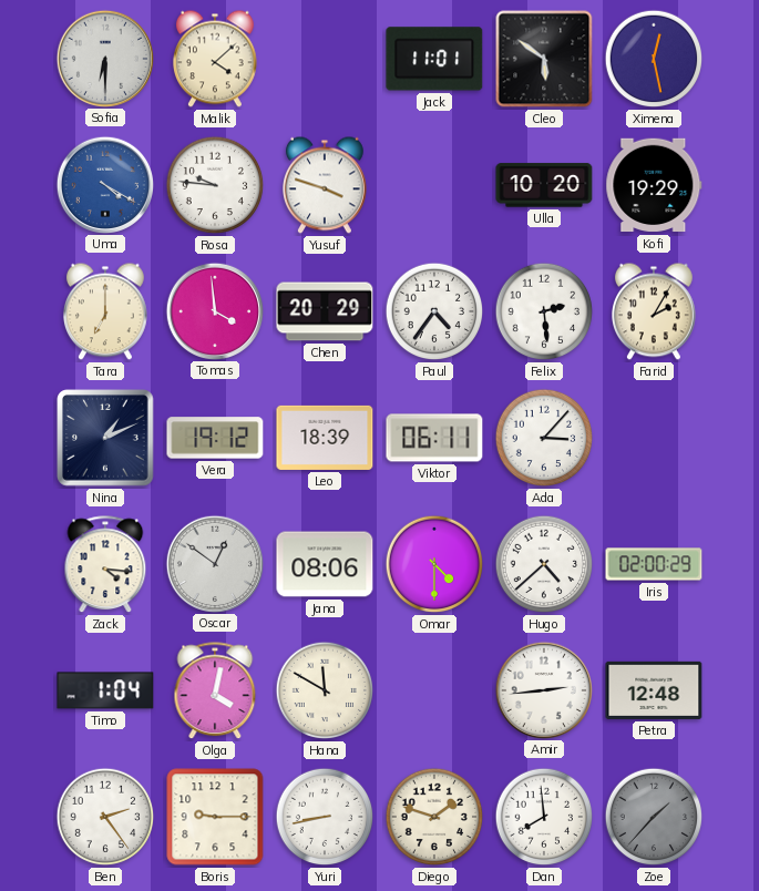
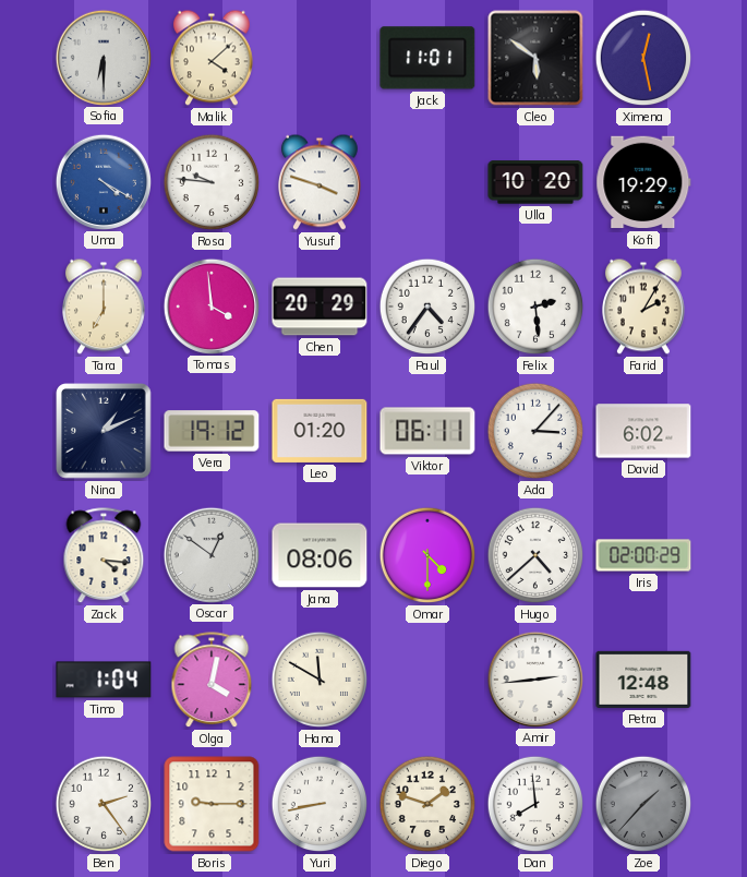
Leo: 18:39 -> 01:20
David: none -> 6:02
